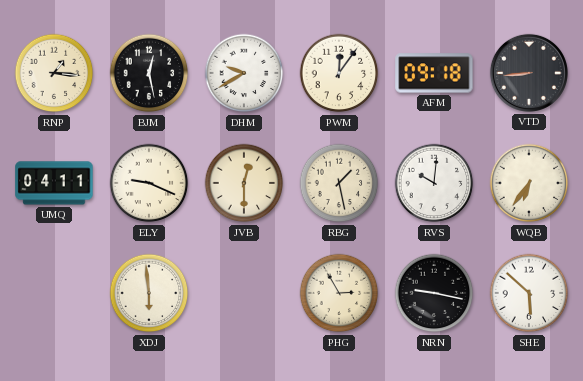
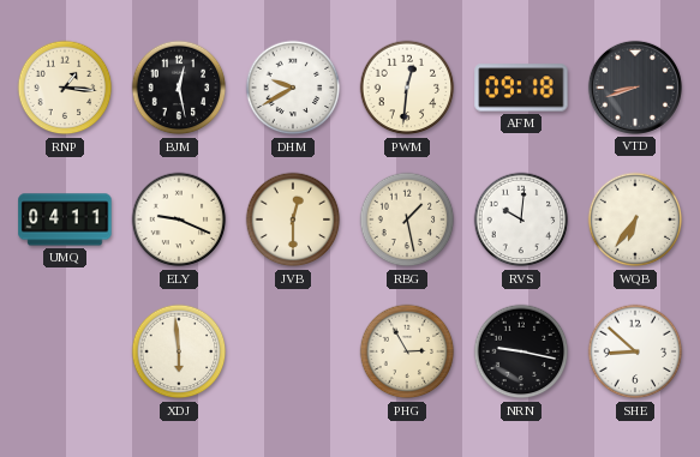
PWM: 12:06 -> 12:31
VTD: 8:44 -> 8:42
SHE: 5:52 -> 8:52
